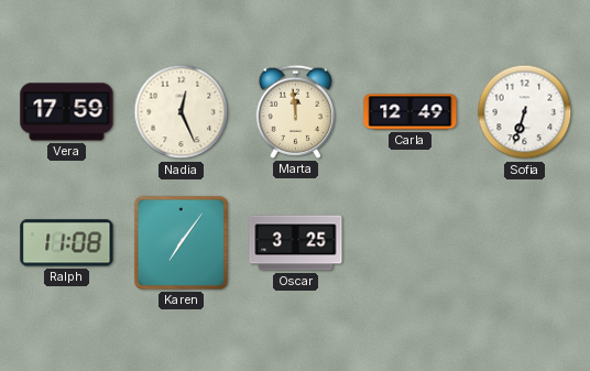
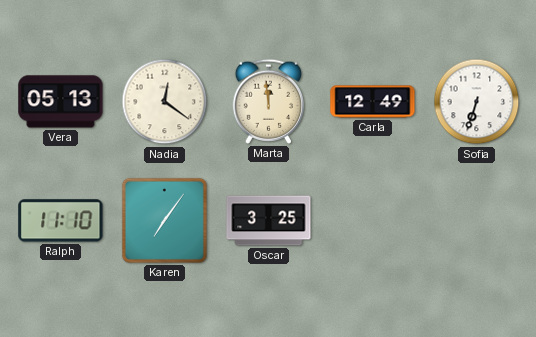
Vera: 17:59 -> 05:13
Nadia: 12:26 -> 12:21
Ralph: 11:08 -> 11:10
